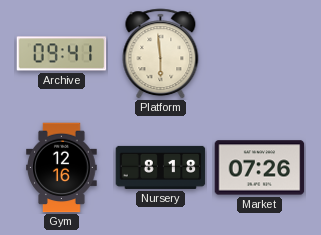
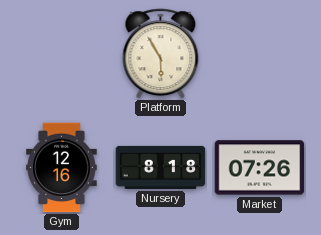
Archive: 09:41 -> none
Platform: 5:59 -> 5:55
